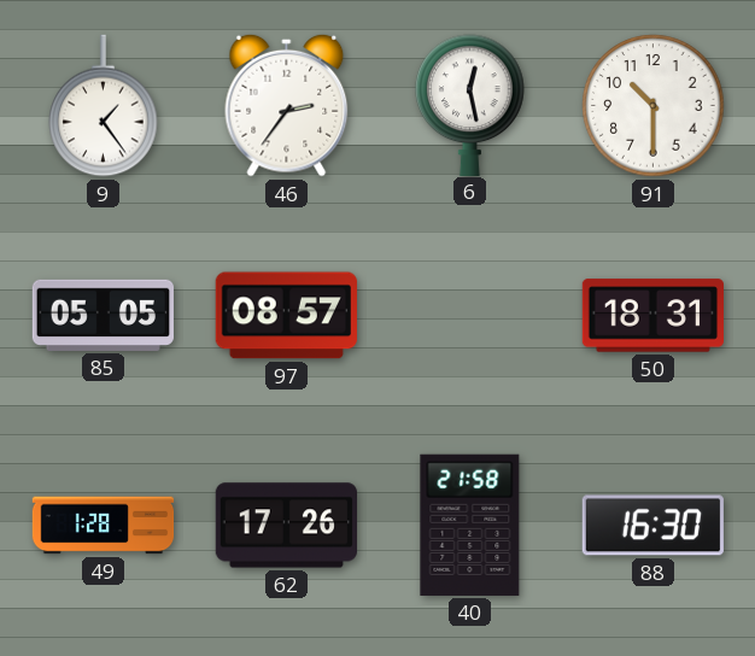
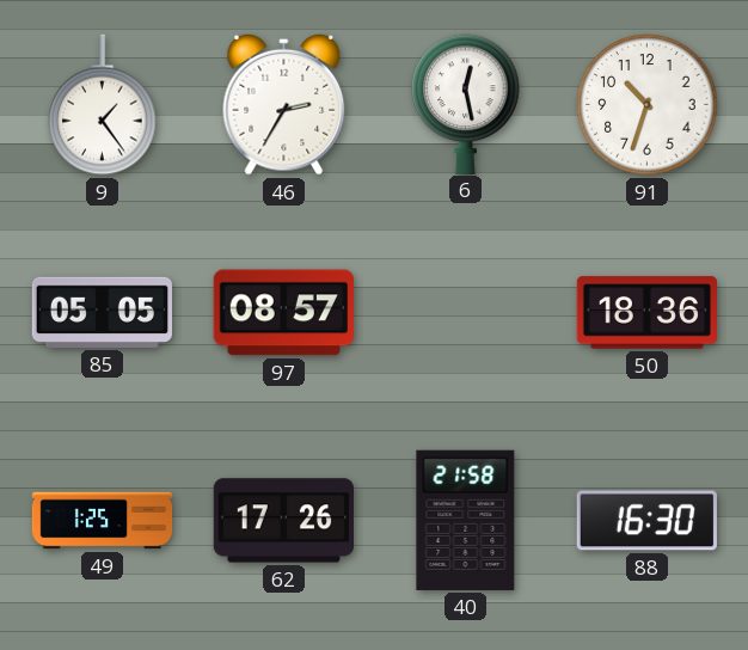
46: 2:36 -> 2:35
91: 10:30 -> 10:33
50: 18:31 -> 18:36
49: 1:28 -> 1:25
